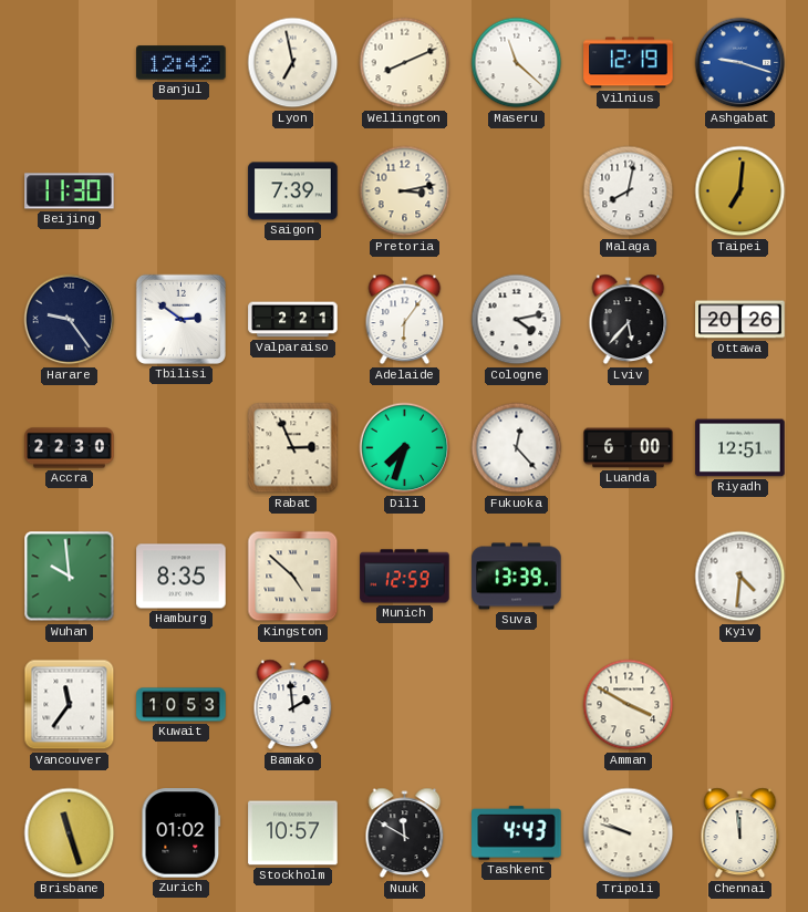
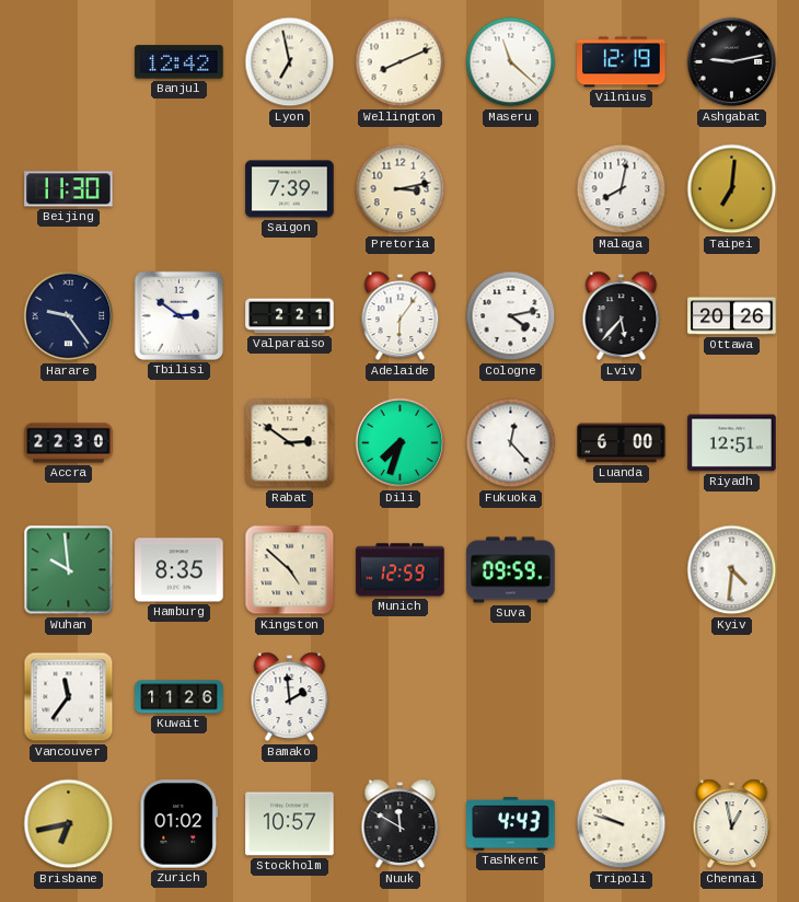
Ashgabat: 9:18 -> 9:13
Ashgabat dial: blue -> black
Rabat: 2:56 -> 2:51
Suva: 13:39 -> 09:59
Kuwait: 10:53 -> 11:26
Amman: 3:50 -> none
Brisbane: 11:27 -> 6:43
Chennai: 11:59 -> 12:58
